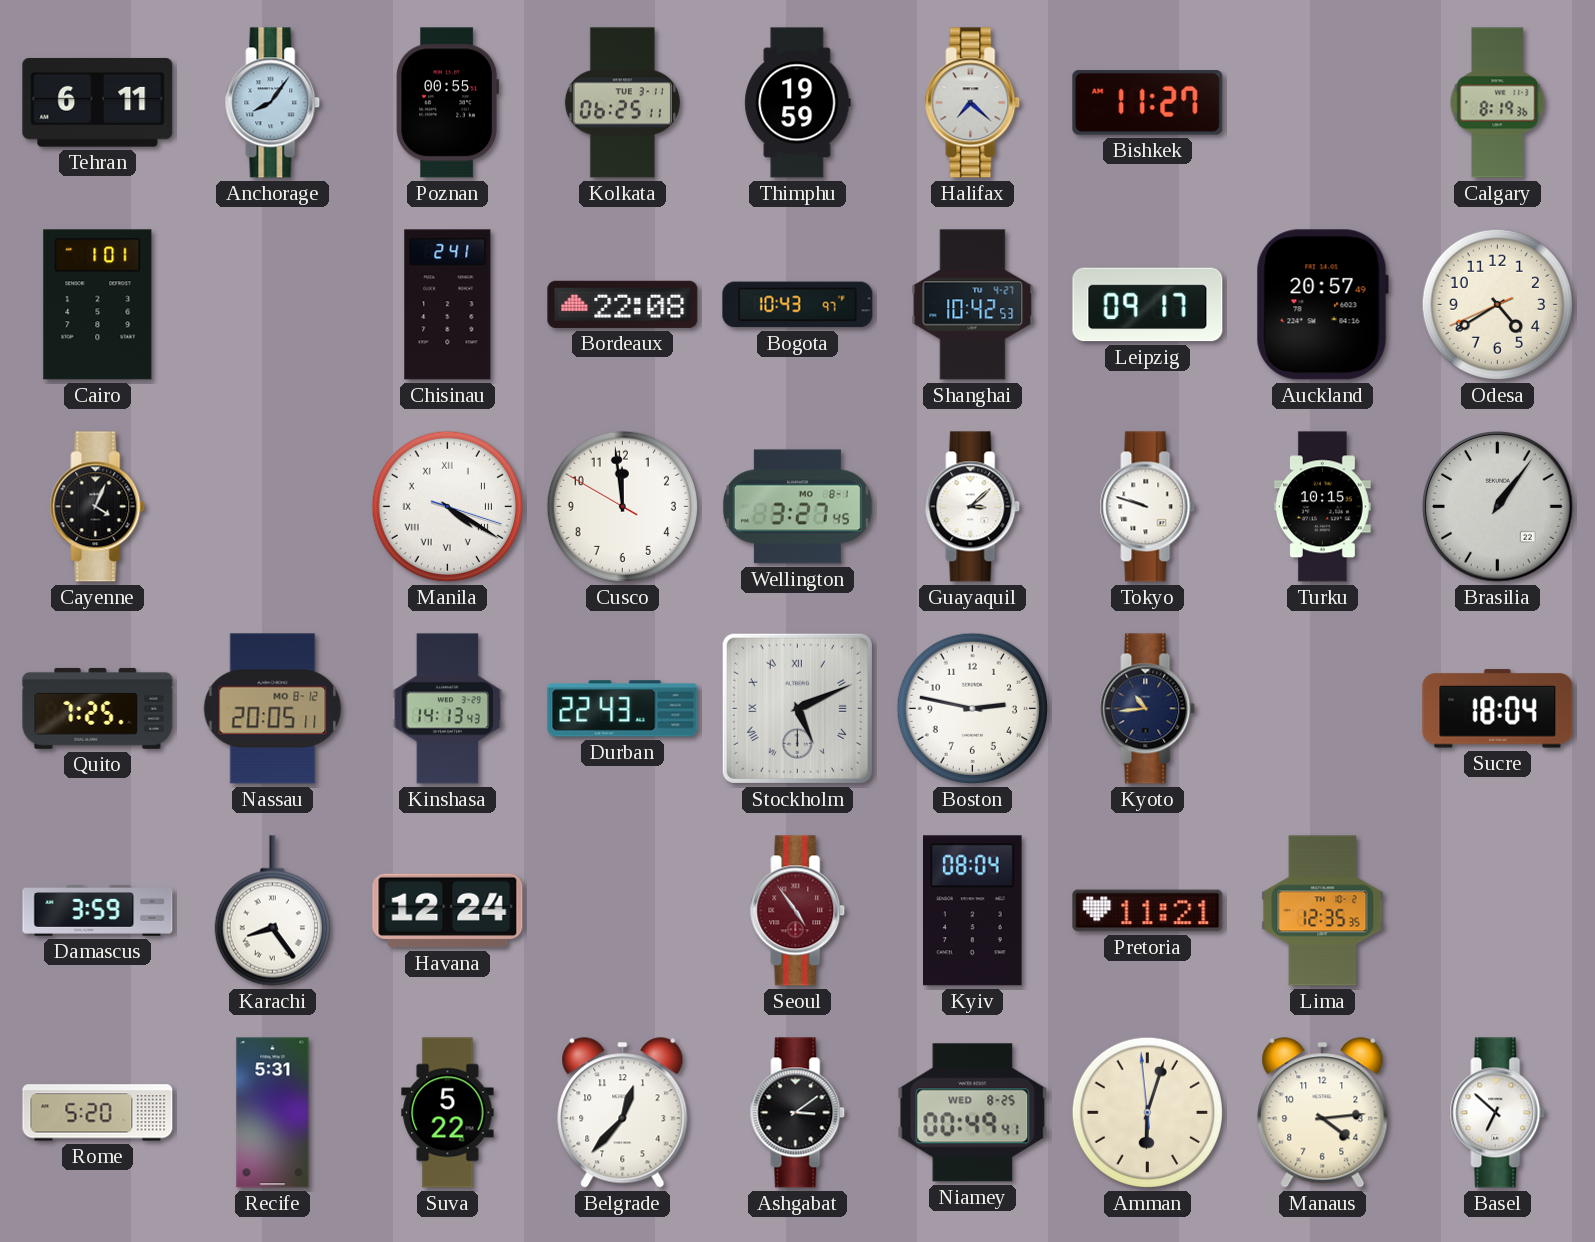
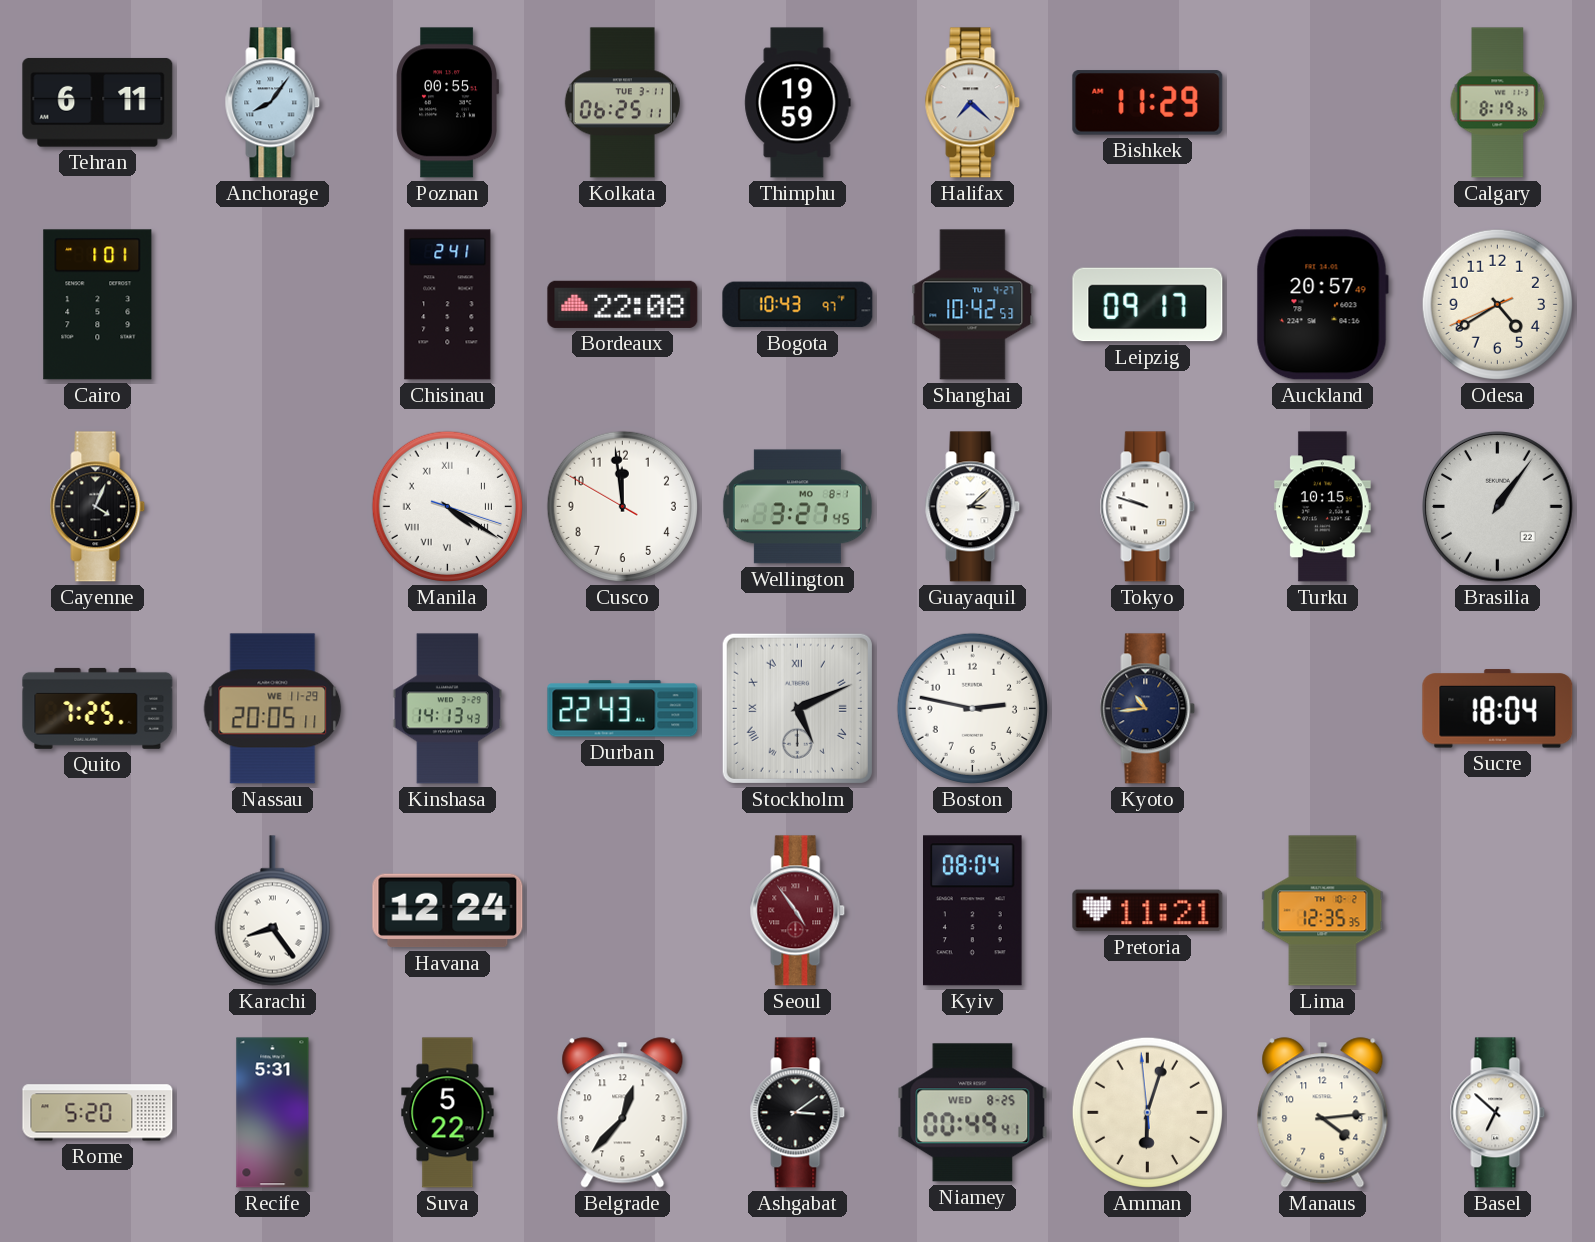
Bishkek: 11:27 -> 11:29
Nassau date: MO 8-12 -> WE 11-29
Damascus: 3:59 -> none
